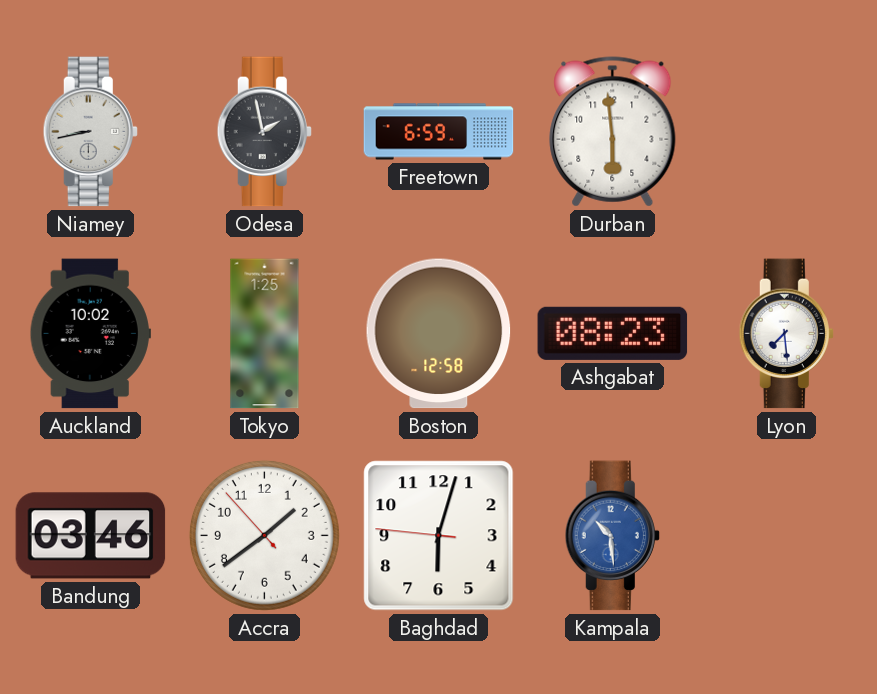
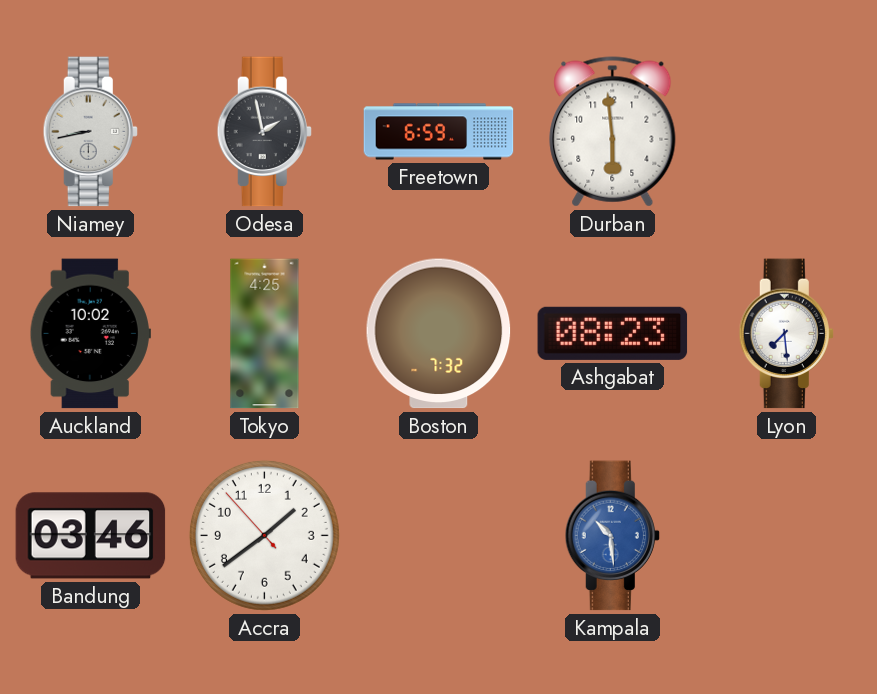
Tokyo: 1:25 -> 4:25
Boston: 12:58 -> 7:32
Baghdad: 6:02 -> none
